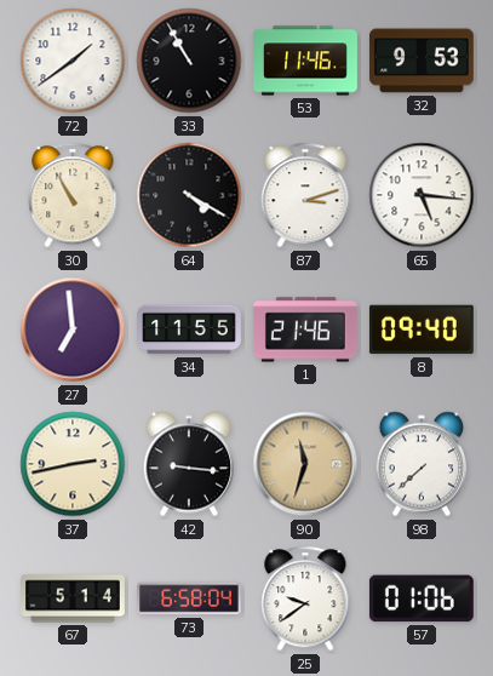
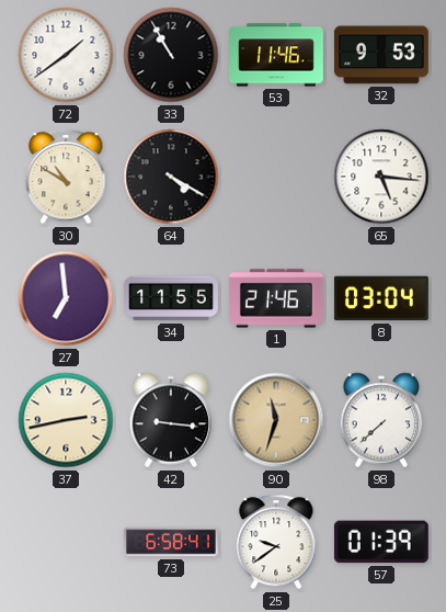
30: 10:55 -> 10:50
87: 3:12 -> none
8: 09:40 -> 03:04
67: 5:14 -> none
73: 6:58:04 -> 6:58:41
57: 01:06 -> 01:39
